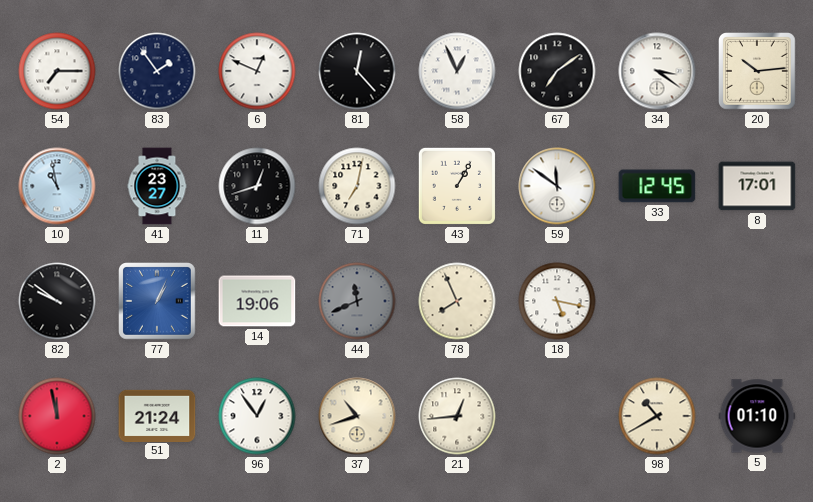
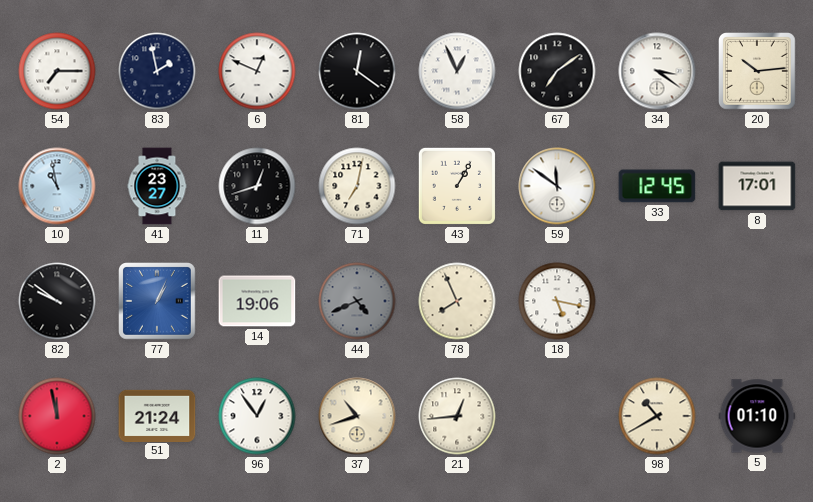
83: 1:54 -> 1:58
81: 12:23 -> 12:21
44: 11:41 -> 4:41
